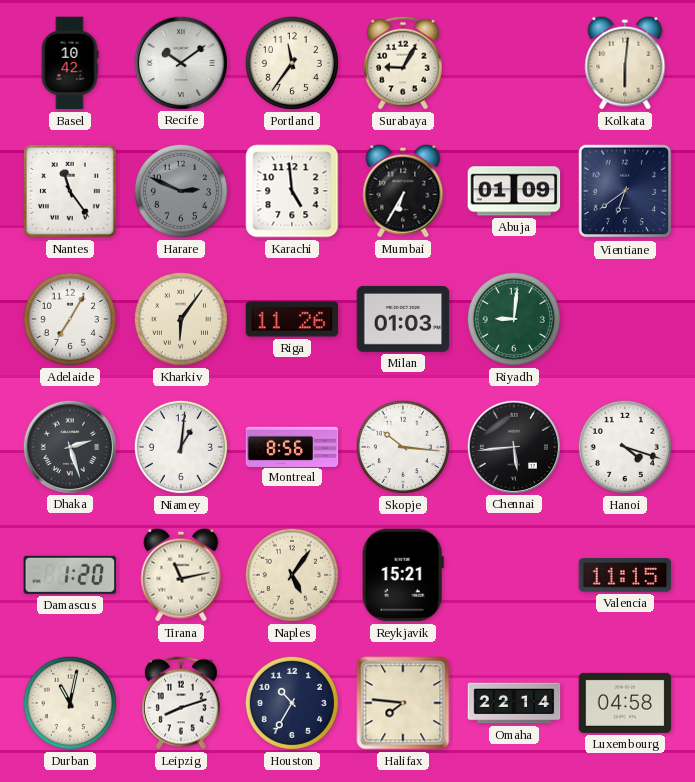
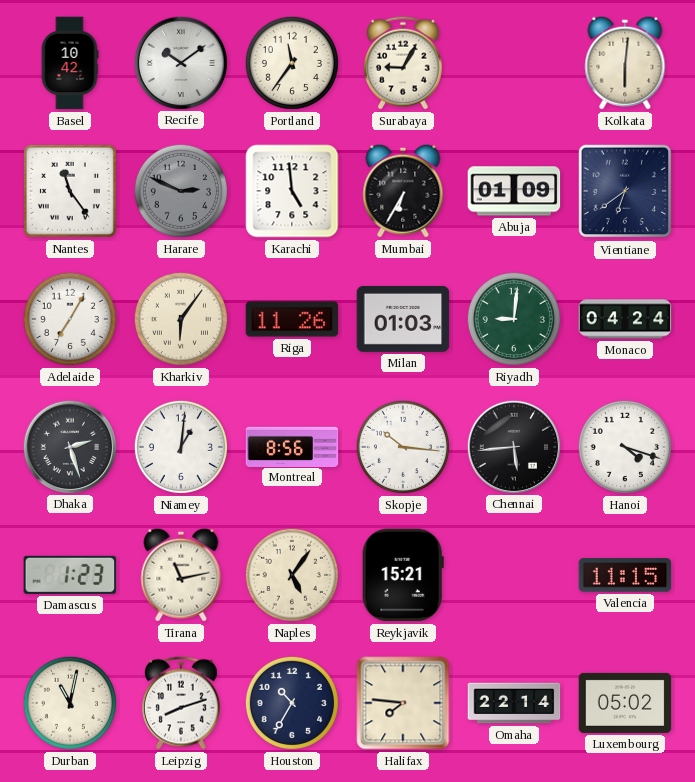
Monaco: none -> 04:24
Damascus: 1:20 -> 1:23
Luxembourg: 04:58 -> 05:02
